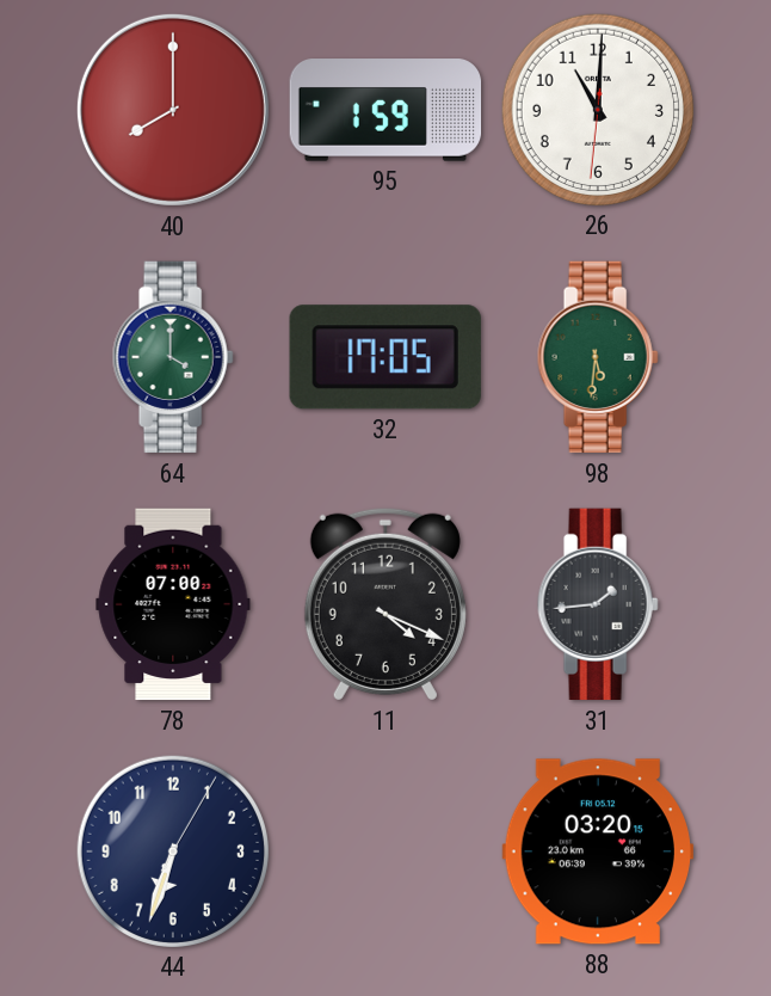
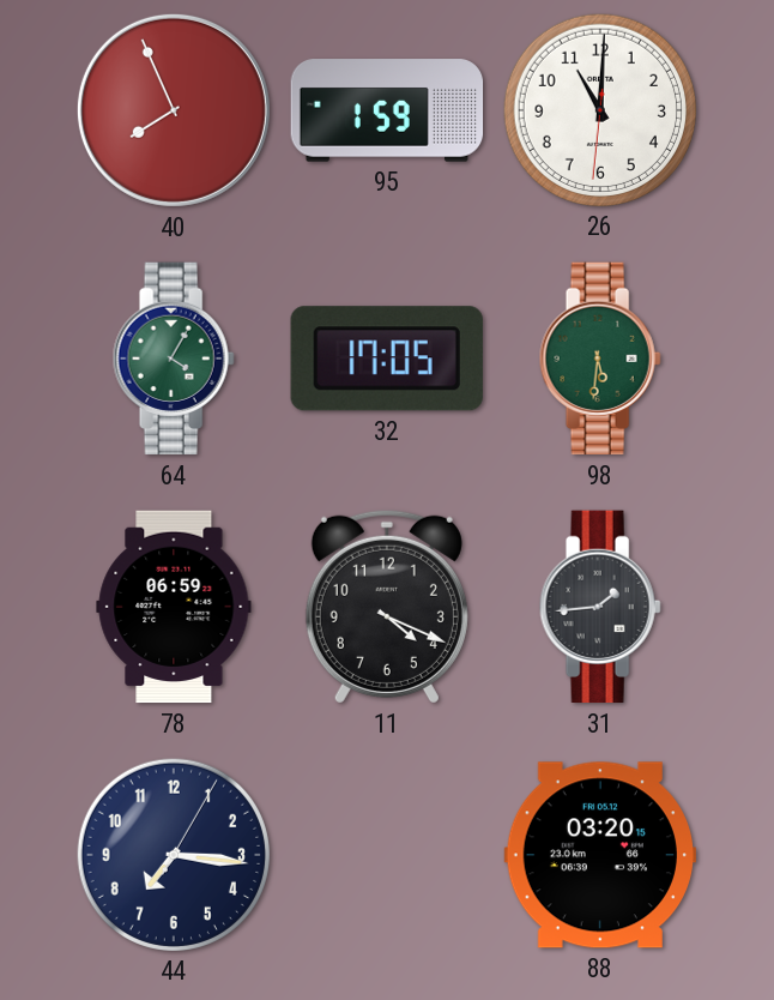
40: 8:00 -> 7:56
64: 4:00 -> 4:05
78: 07:00 -> 06:59
44: 6:33 -> 7:16
